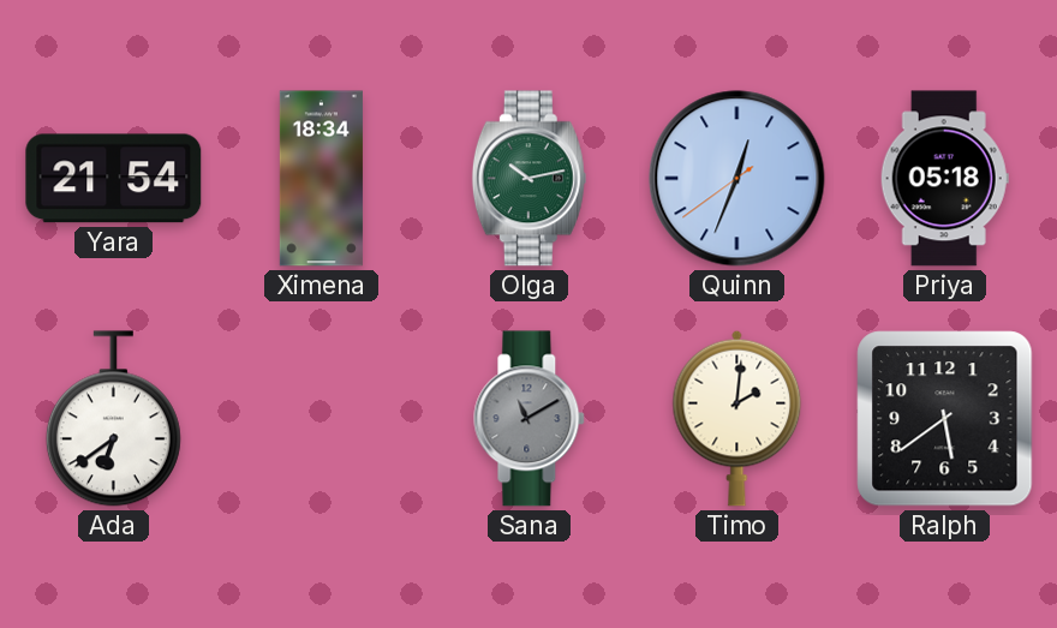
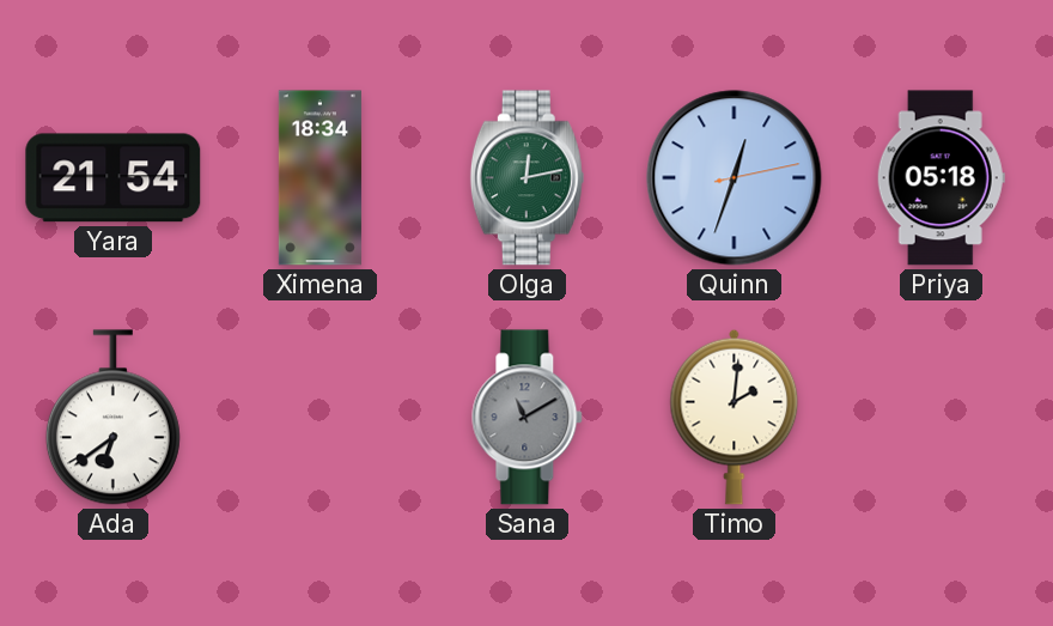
Olga: 10:13 -> 12:13
Quinn: 12:33:39 -> 12:33:13
Ralph: 5:39 -> none
